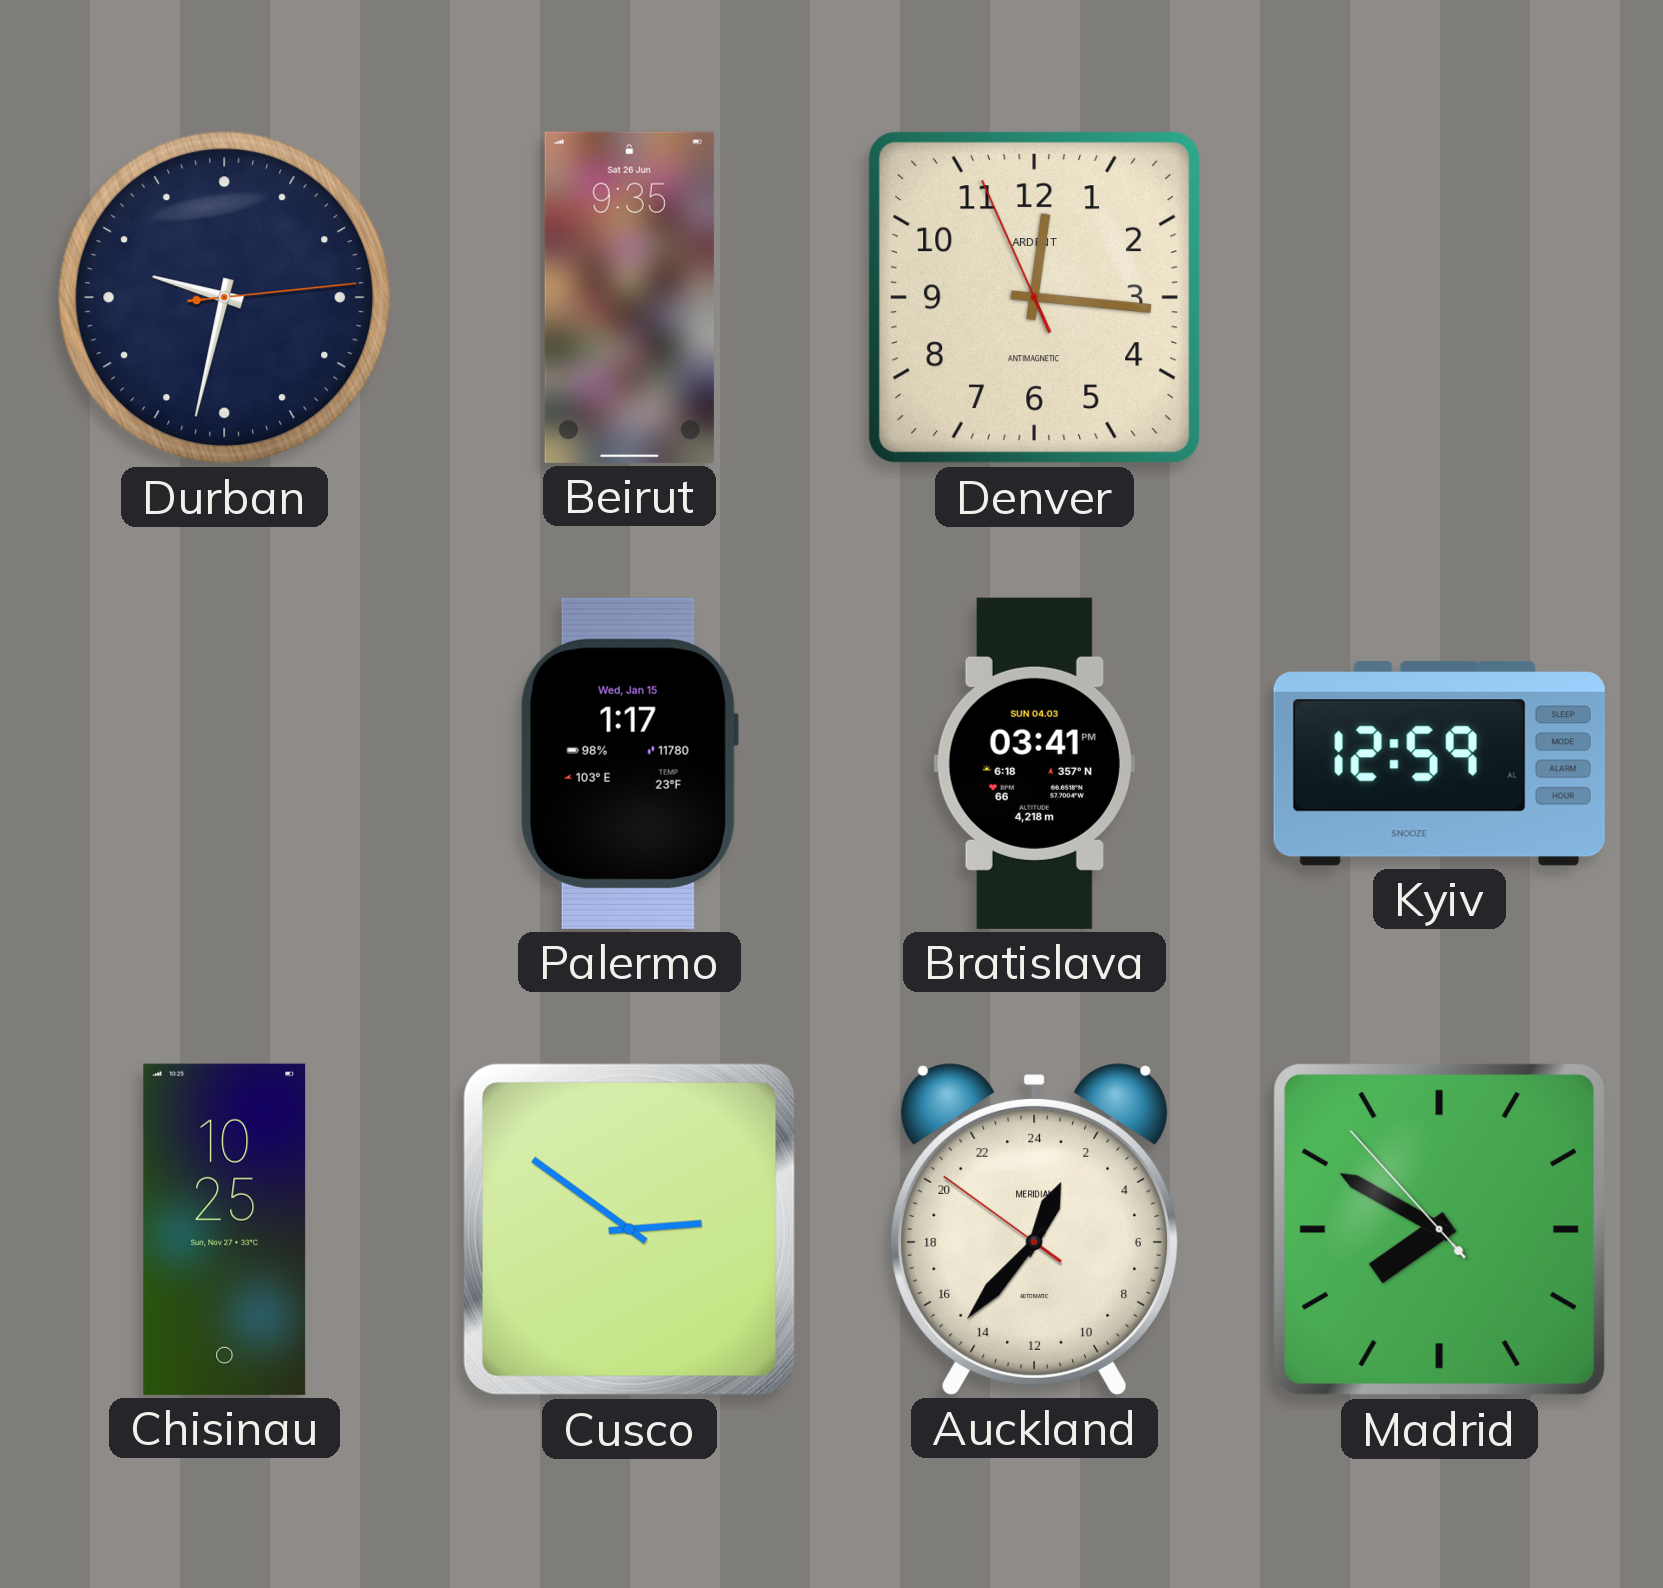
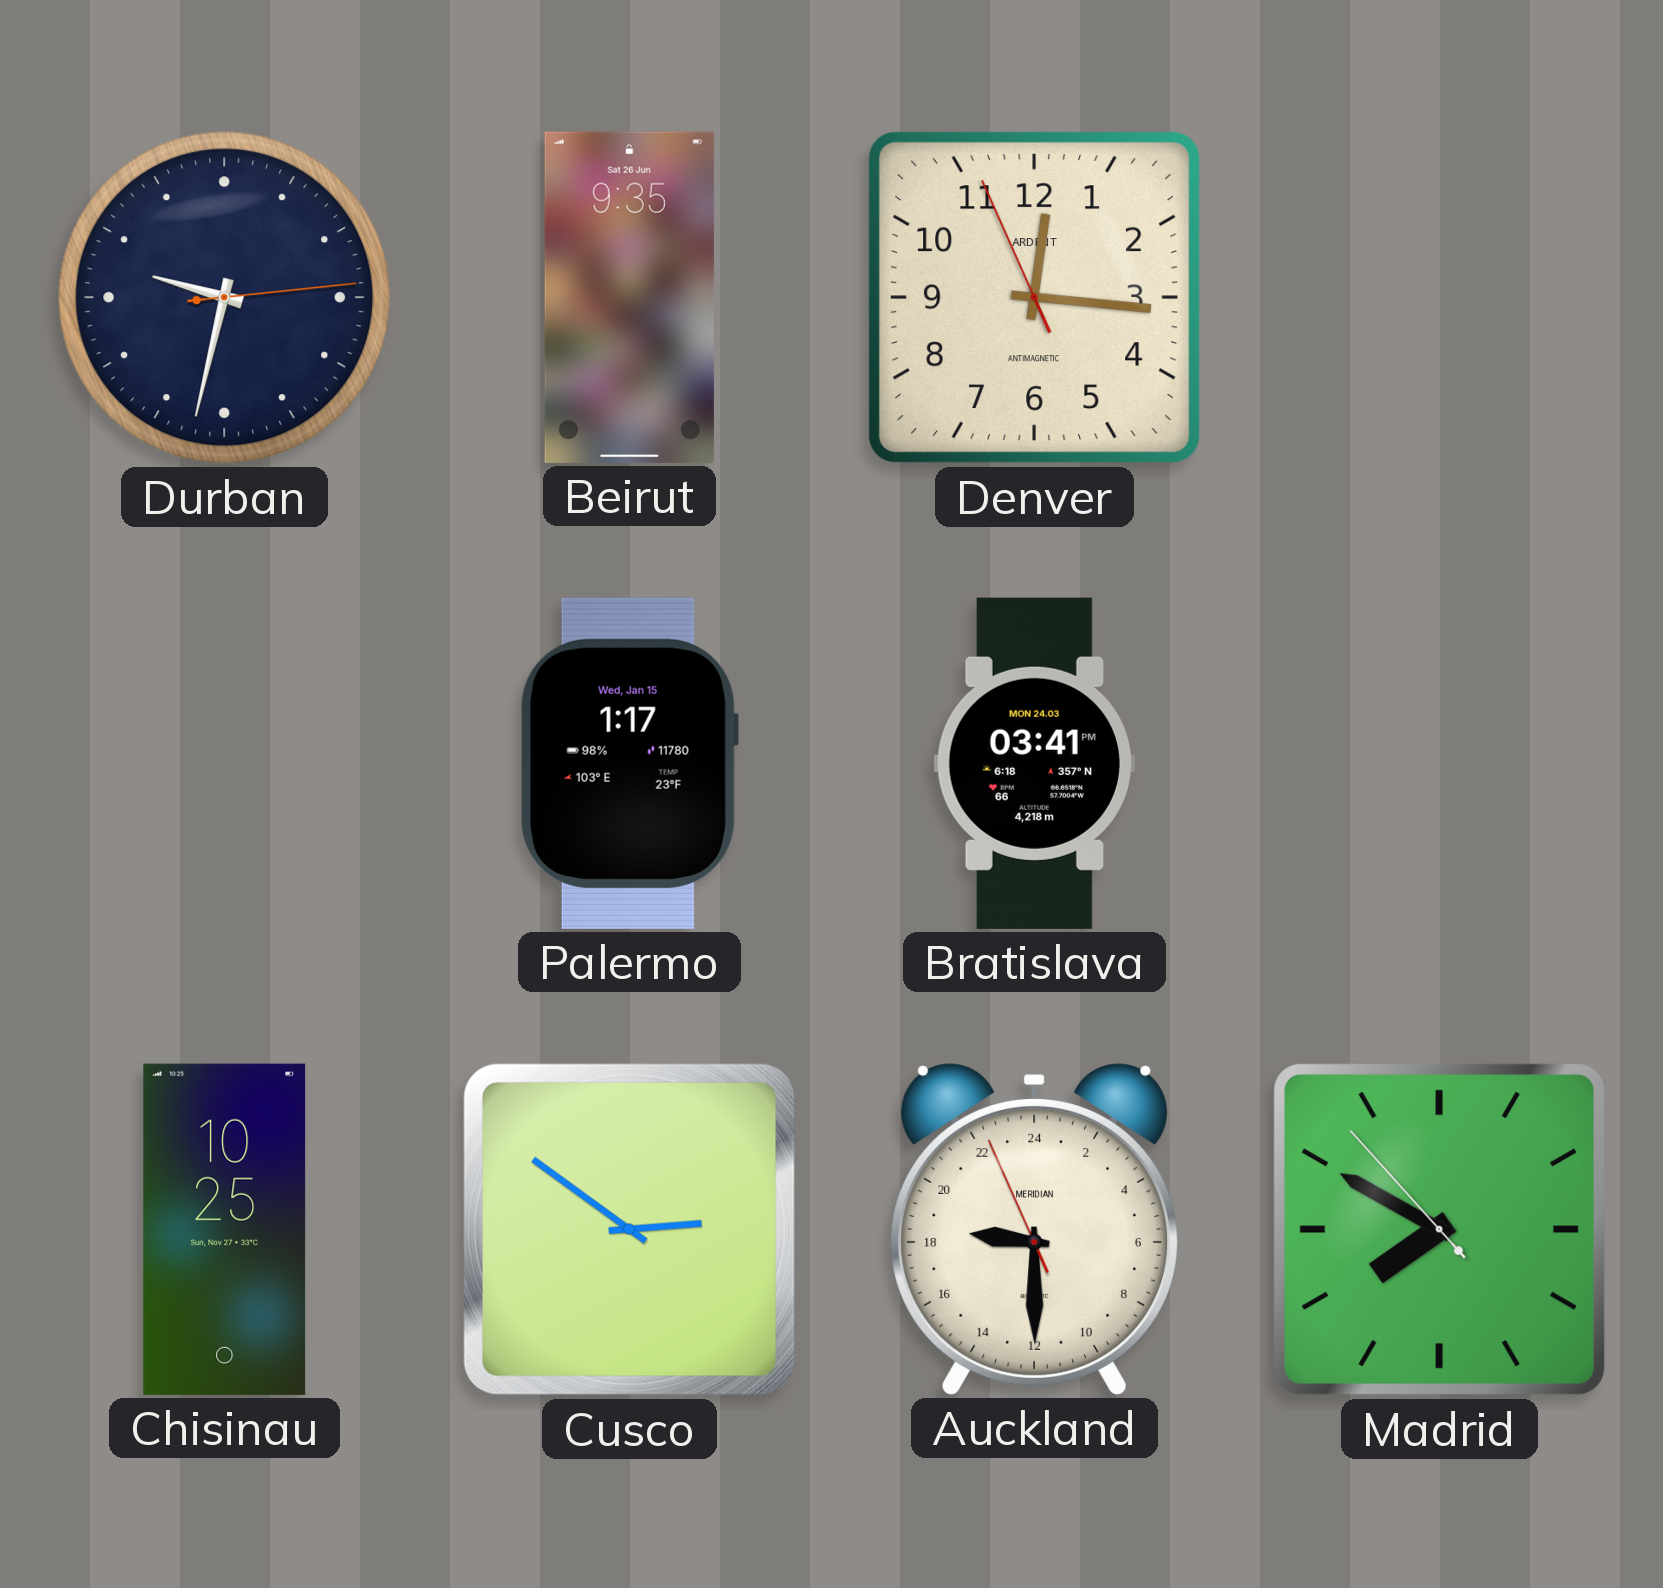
Bratislava date: SUN 04.03 -> MON 24.03
Kyiv: 12:59 -> none
Auckland: 1:36 -> 18:29
